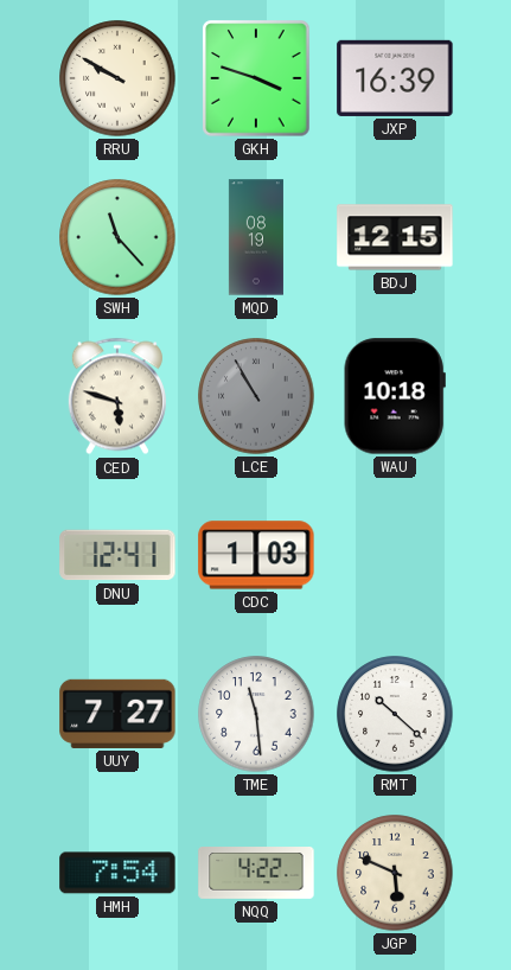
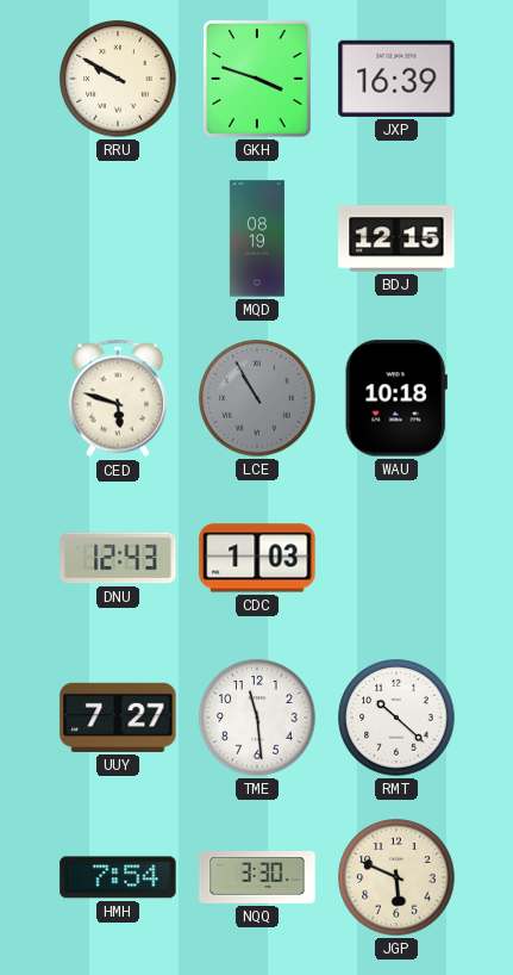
SWH: 11:23 -> none
DNU: 12:41 -> 12:43
NQQ: 4:22 -> 3:30
